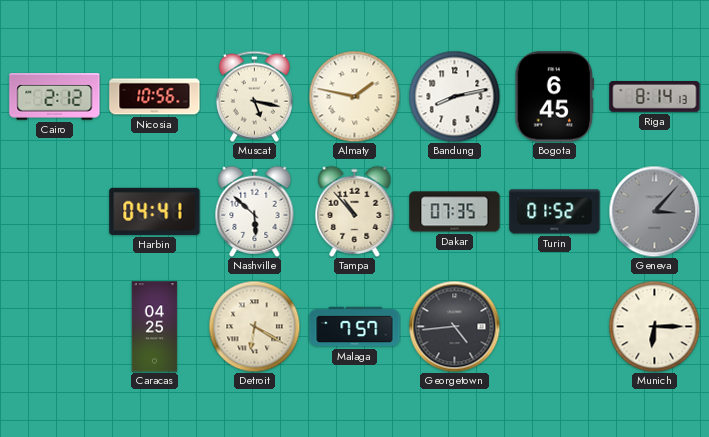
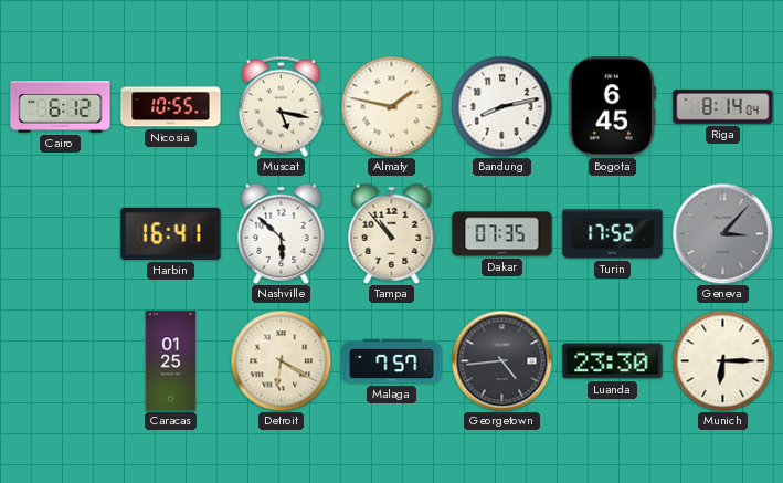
Cairo: 2:12 -> 6:12
Nicosia: 10:56 -> 10:55
Riga: 8:14:13 -> 8:14:04
Harbin: 04:41 -> 16:41
Turin: 01:52 -> 17:52
Caracas: 04:25 -> 01:25
Luanda: none -> 23:30
